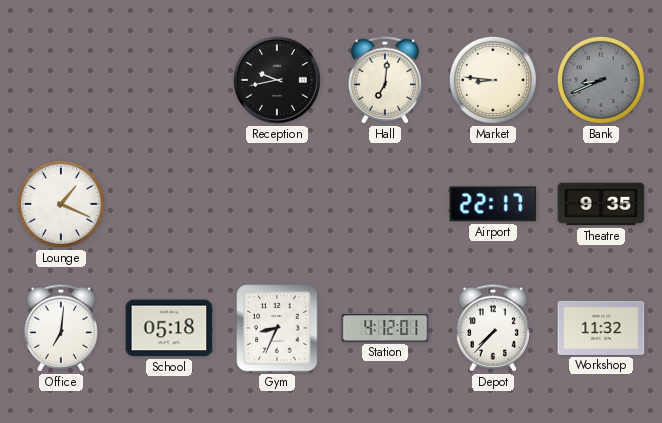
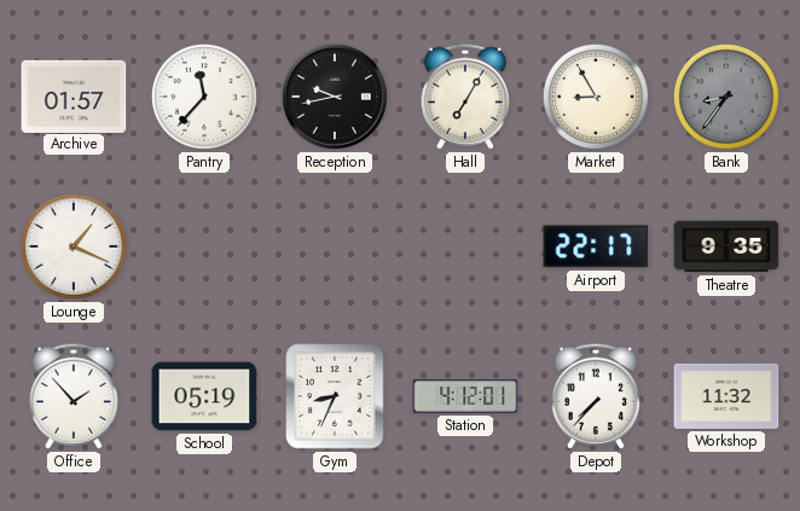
Archive: none -> 01:57
Pantry: none -> 11:37
Hall: 7:01 -> 7:05
Market: 8:46 -> 8:55
Bank: 8:41 -> 8:36
Office: 7:01 -> 1:53
School: 05:18 -> 05:19
